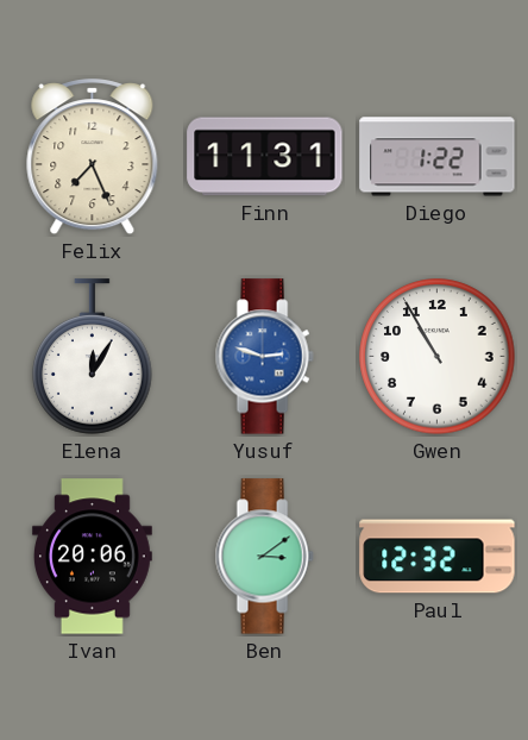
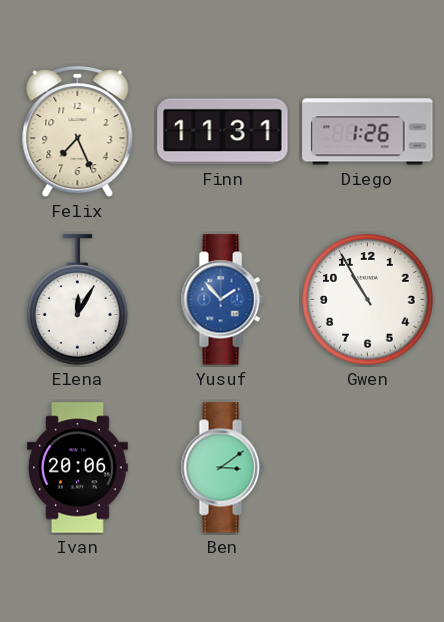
Diego: 1:22 -> 1:26
Yusuf: 2:48 -> 1:53
Paul: 12:32 -> none
